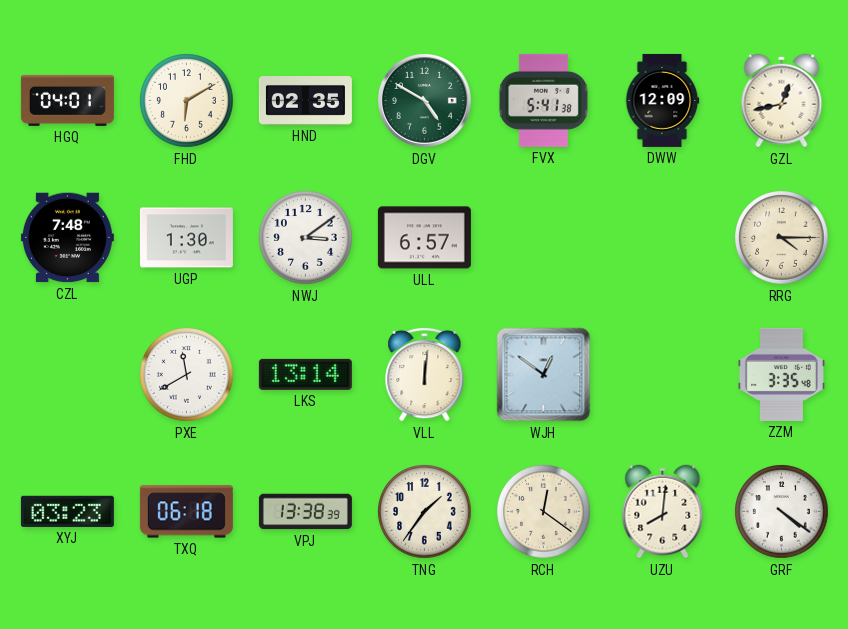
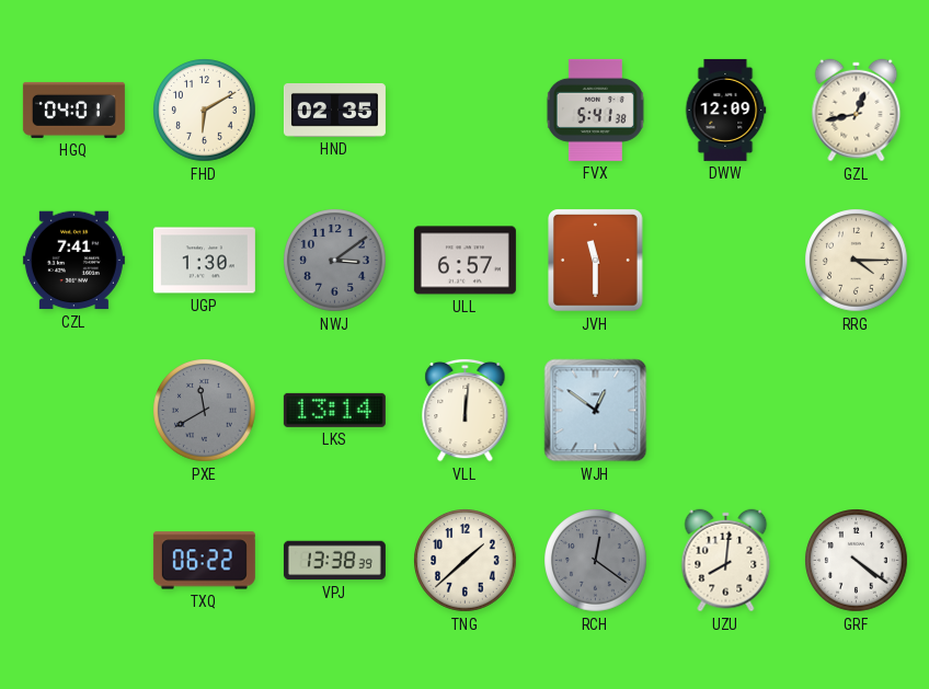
DGV: 4:50 -> none
CZL: 7:48 -> 7:41
NWJ dial: white -> grey
JVH: none -> 11:30
PXE dial: white -> grey
ZZM: 3:35 -> none
XYJ: 03:23 -> none
TXQ: 06:18 -> 06:22
TNG: 1:36 -> 1:38
RCH dial: cream -> grey
